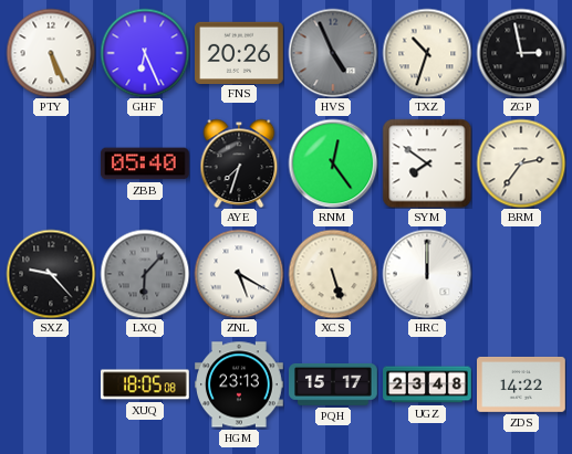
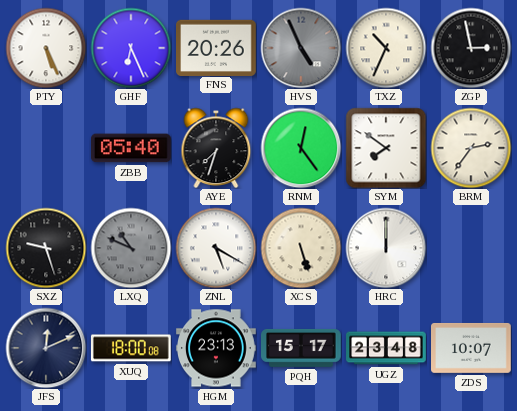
TXZ: 10:33 -> 10:34
SXZ: 9:23 -> 9:27
LXQ: 6:07 -> 10:49
JFS: none -> 12:11
XUQ: 18:05 -> 18:00
ZDS: 14:22 -> 10:07
